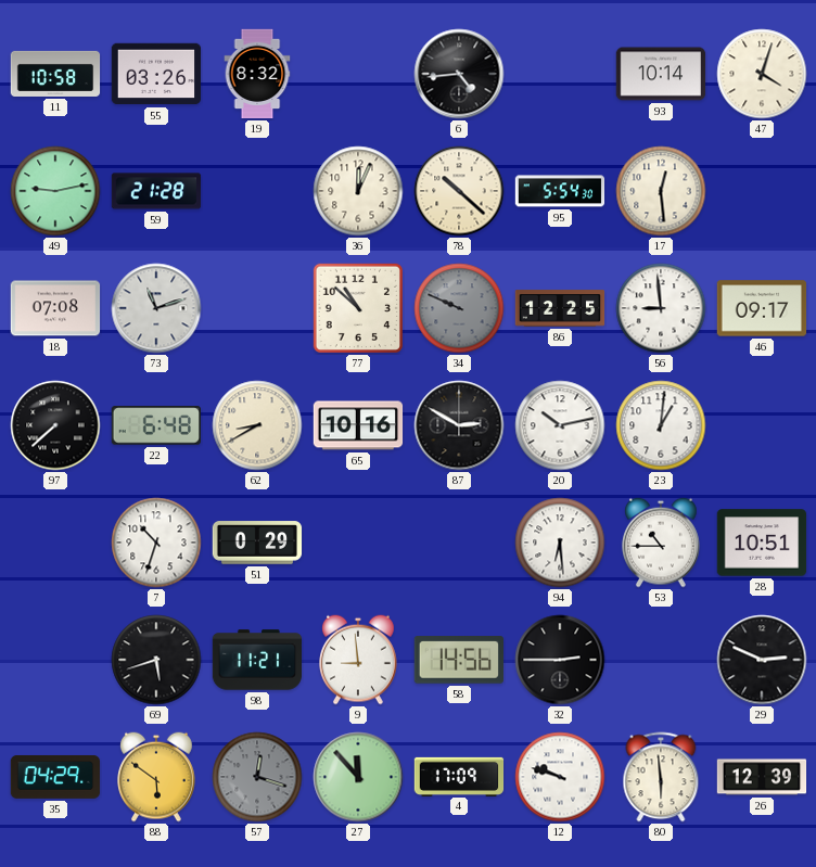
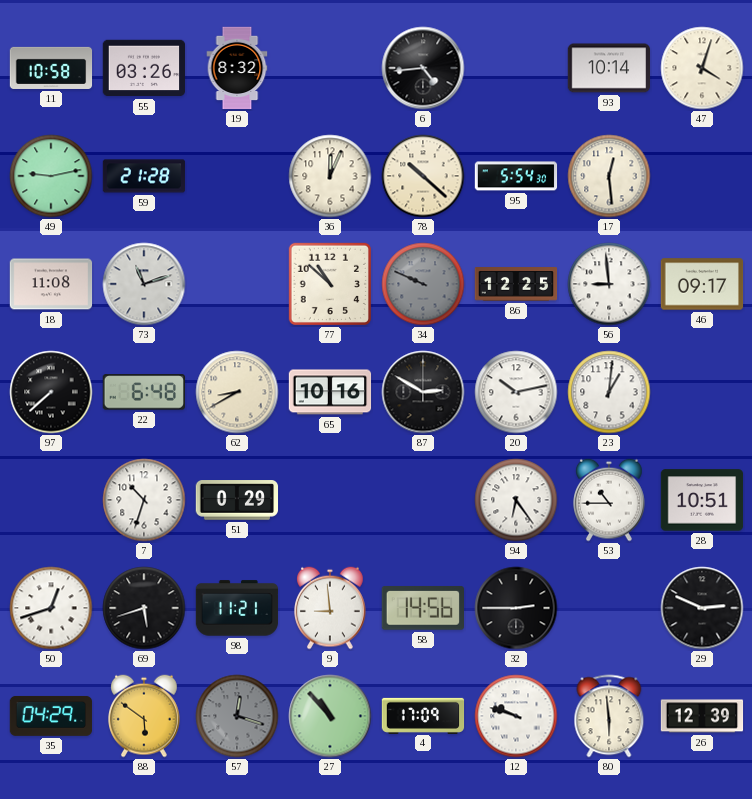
18: 07:08 -> 11:08
94: 6:29 -> 6:24
50: none -> 12:42
27: 11:53 -> 10:53
